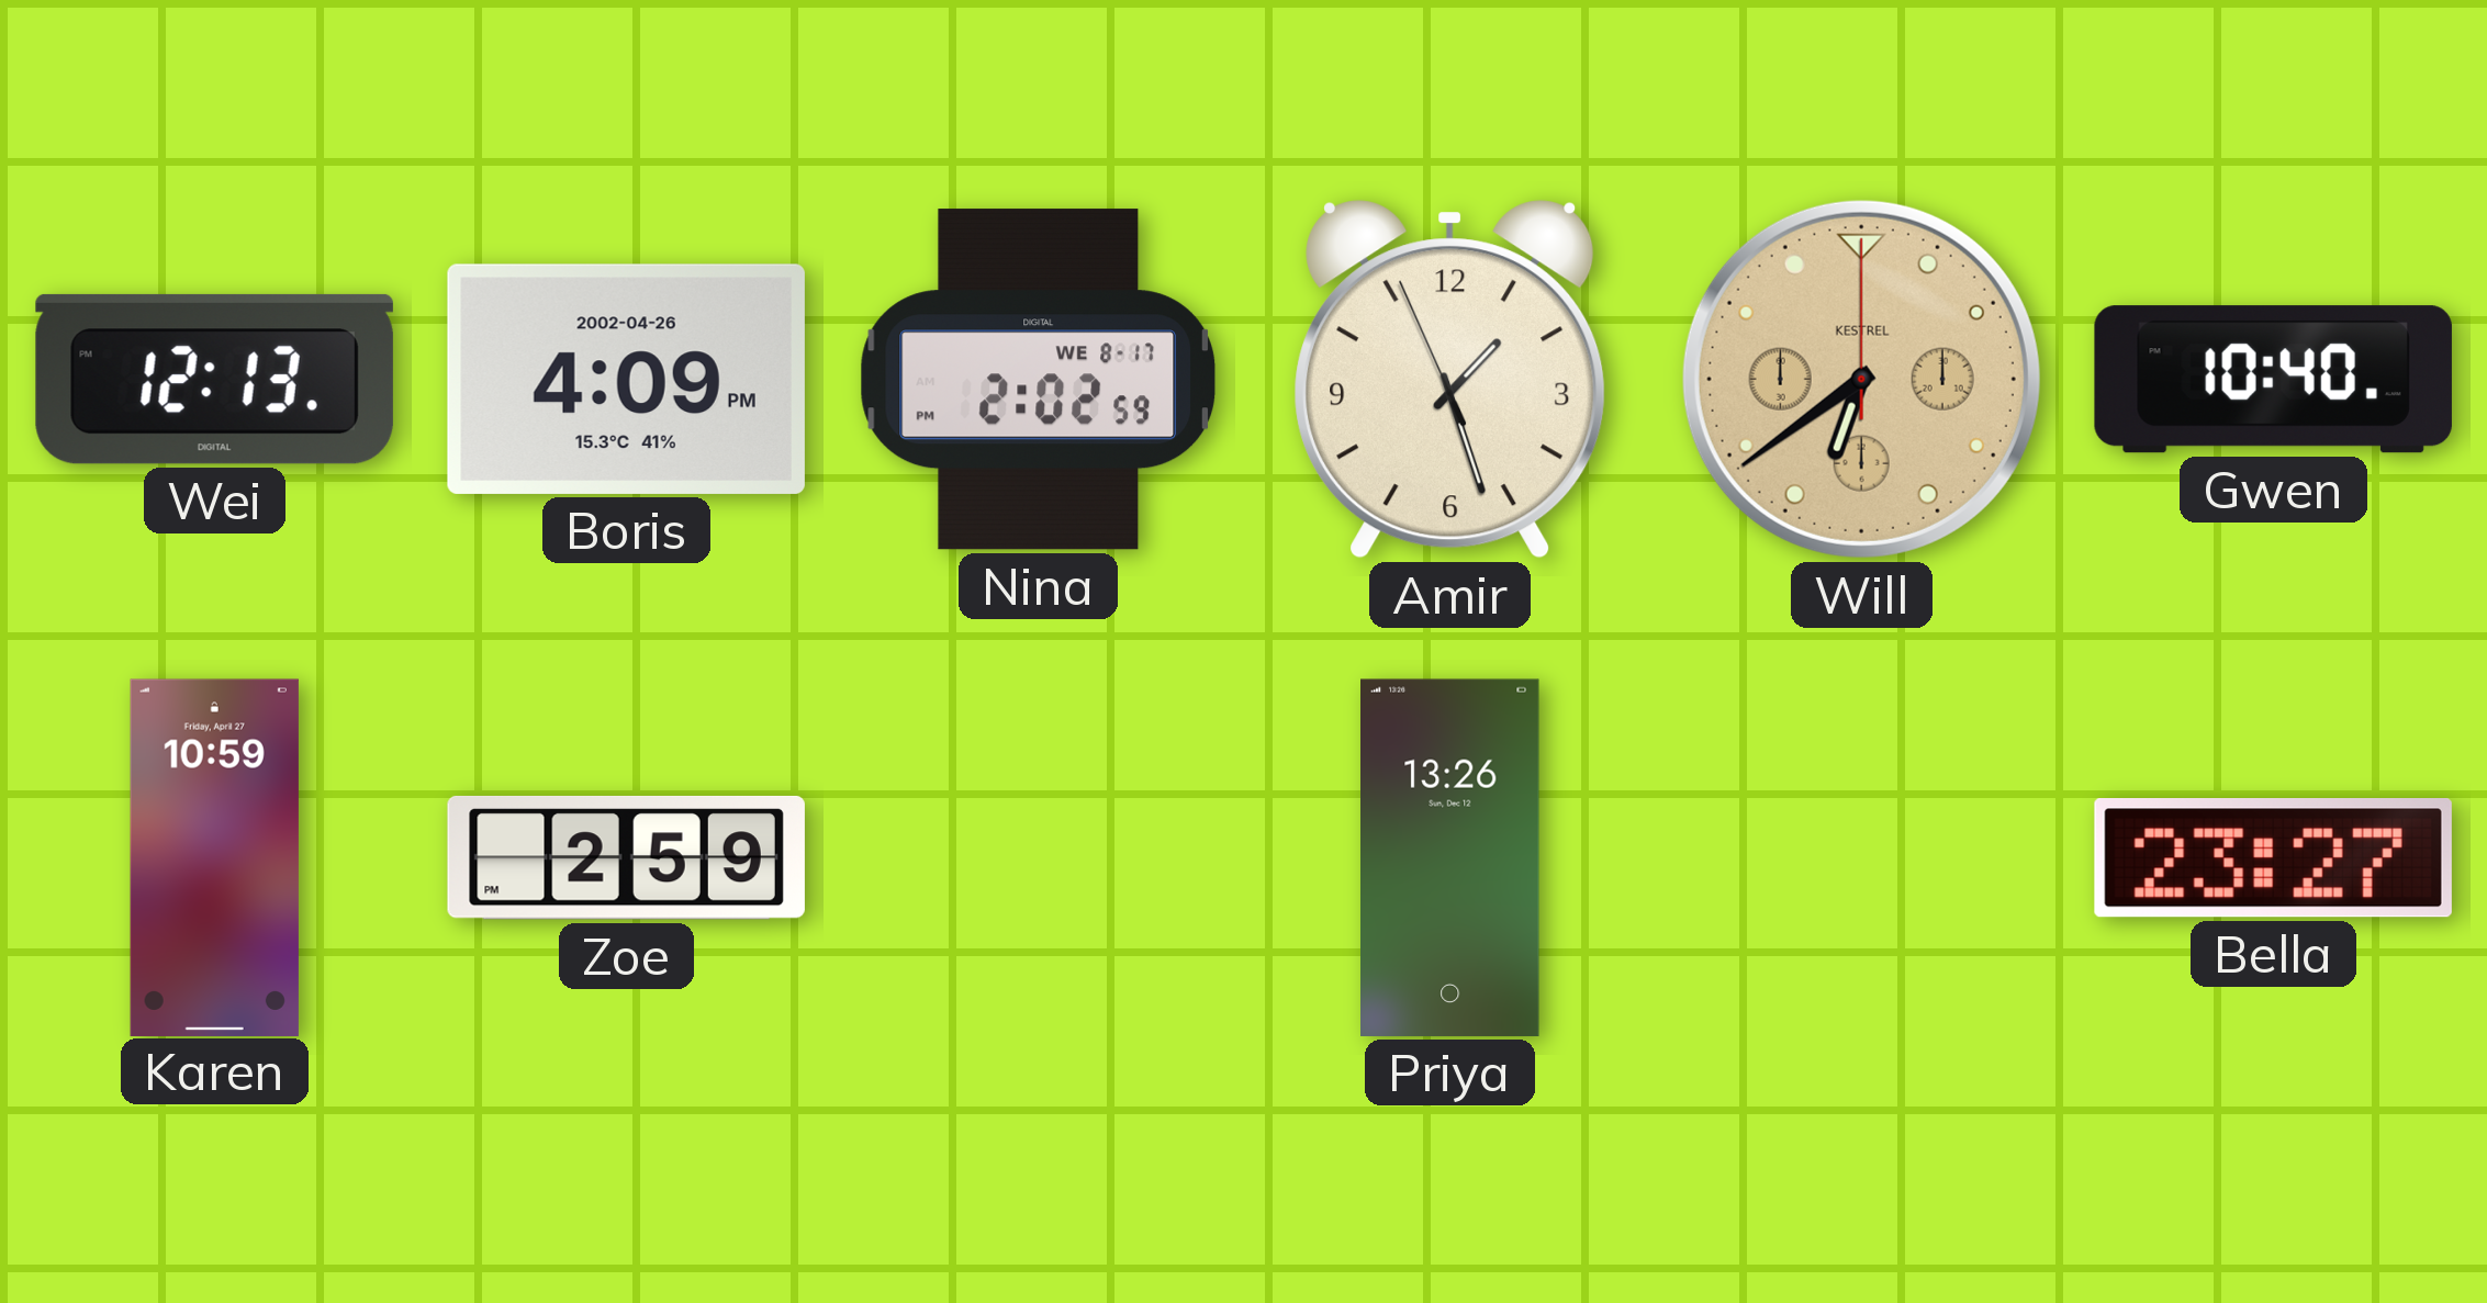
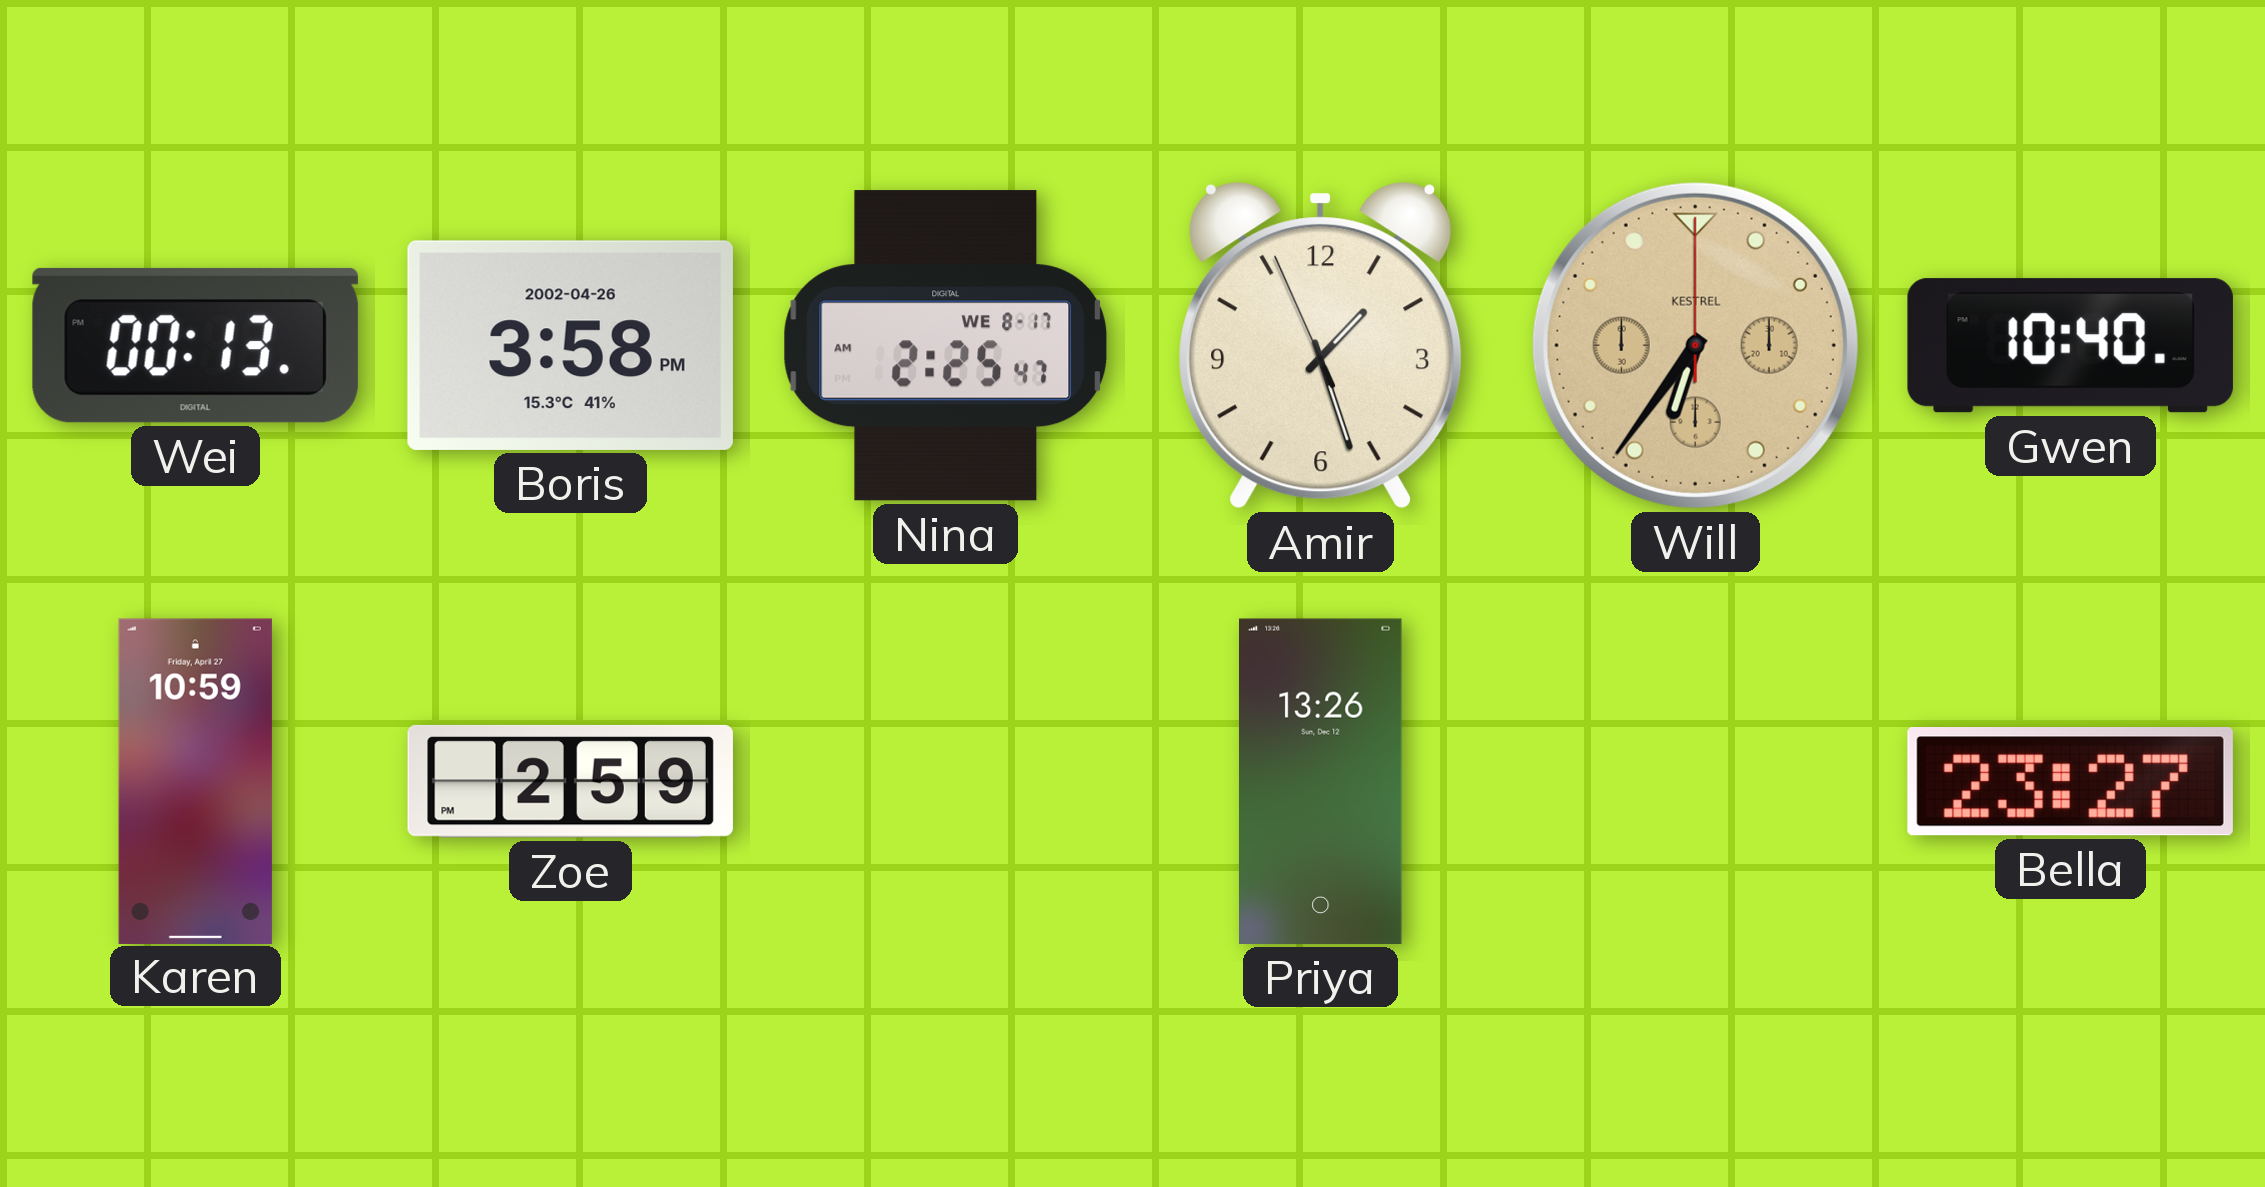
Wei: 12:13 -> 00:13
Boris: 4:09 -> 3:58
Nina: 2:02 -> 2:25
Will: 6:39 -> 6:36
